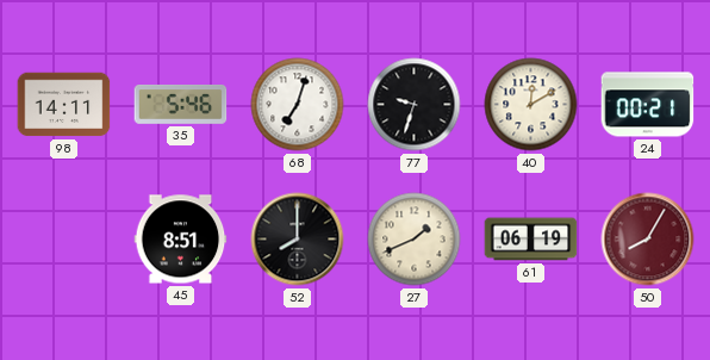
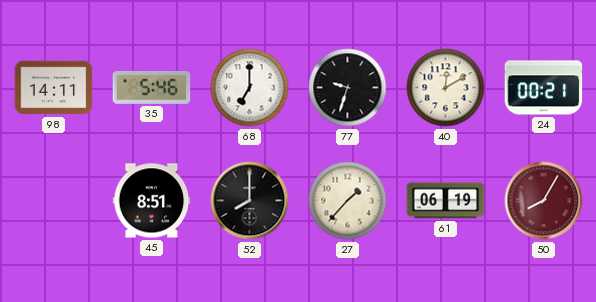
68: 7:03 -> 7:00
27: 1:41 -> 1:37
